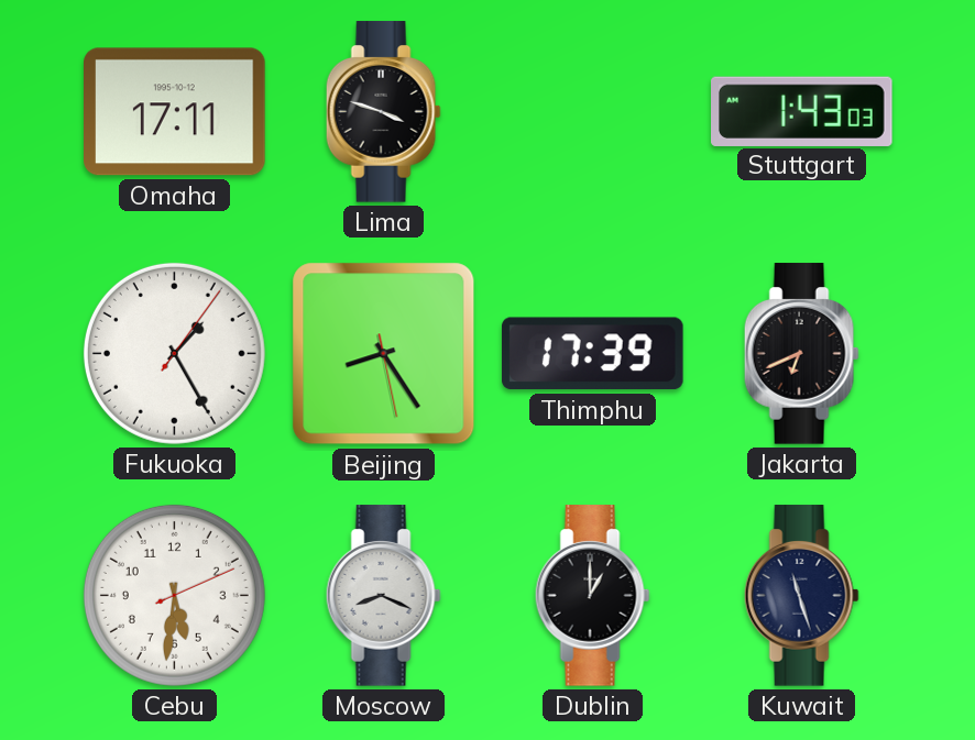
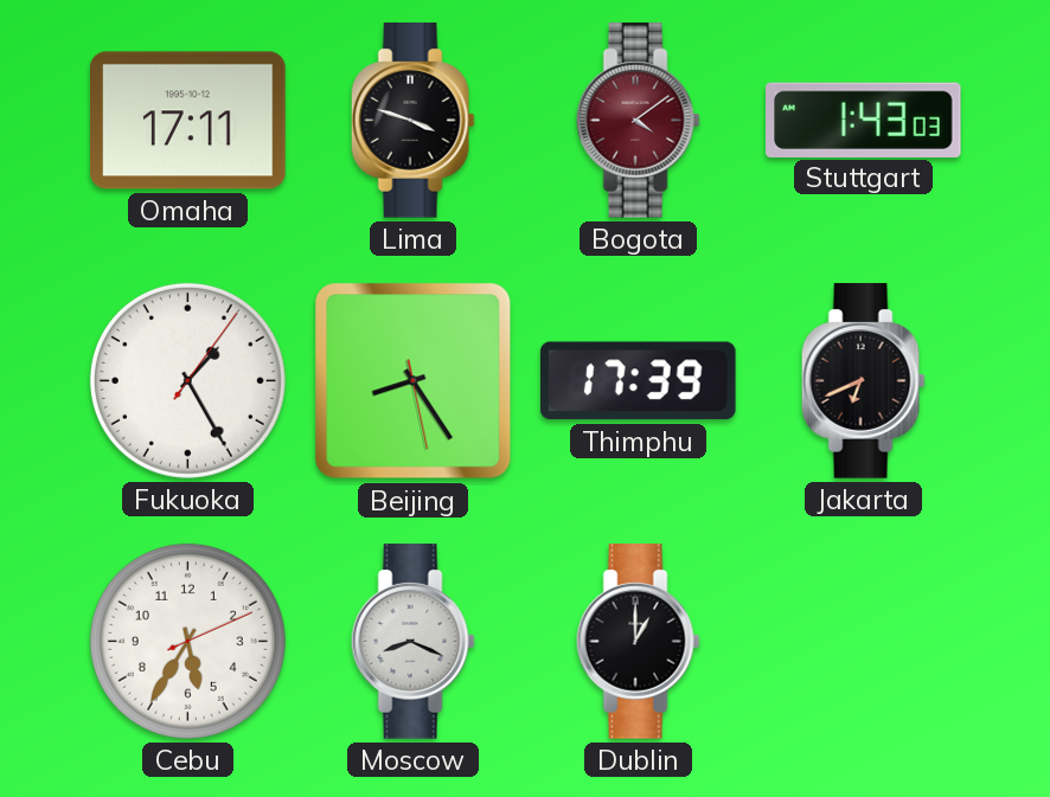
Bogota: none -> 4:09
Cebu: 5:31 -> 5:35
Kuwait: 11:27 -> none
